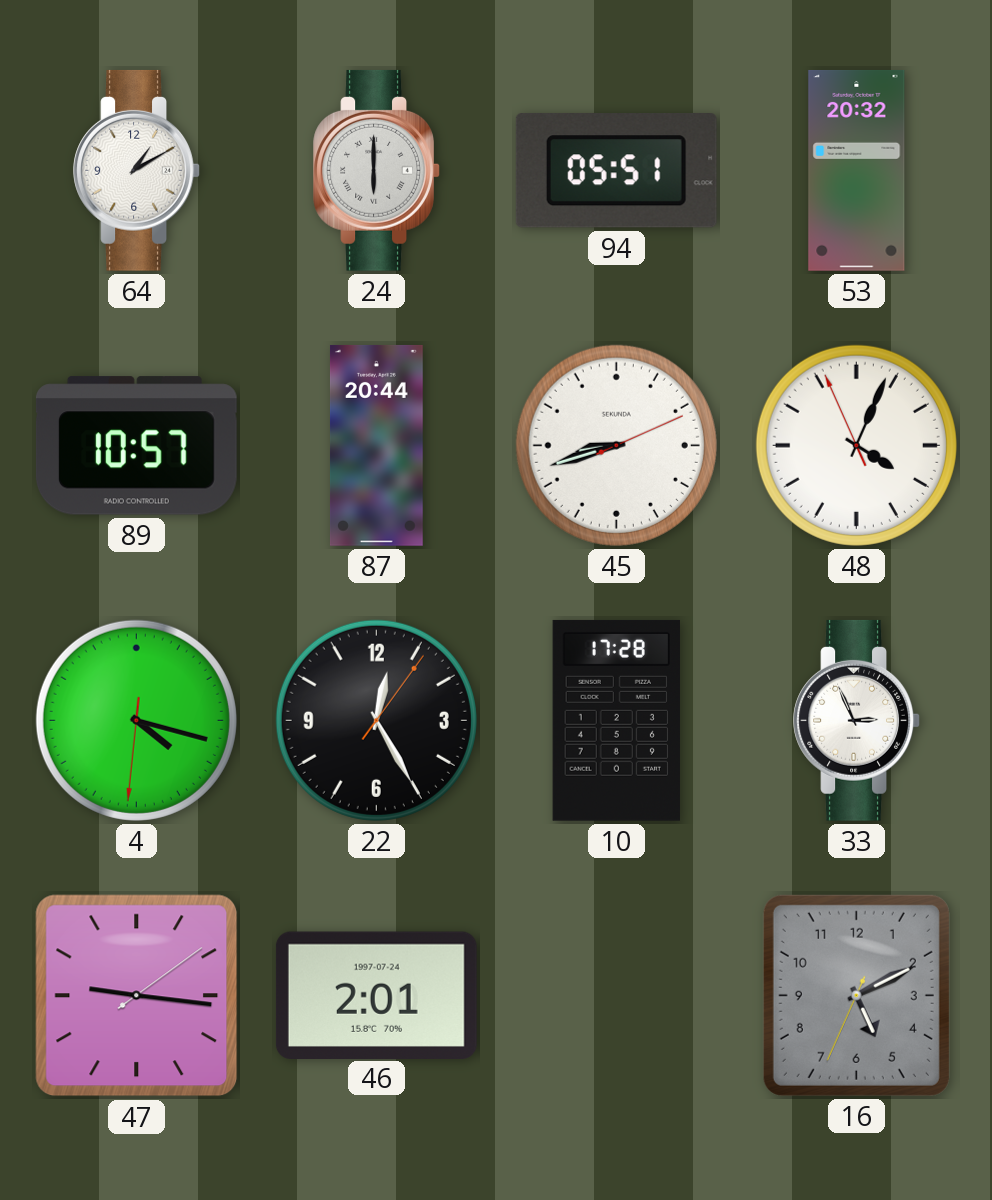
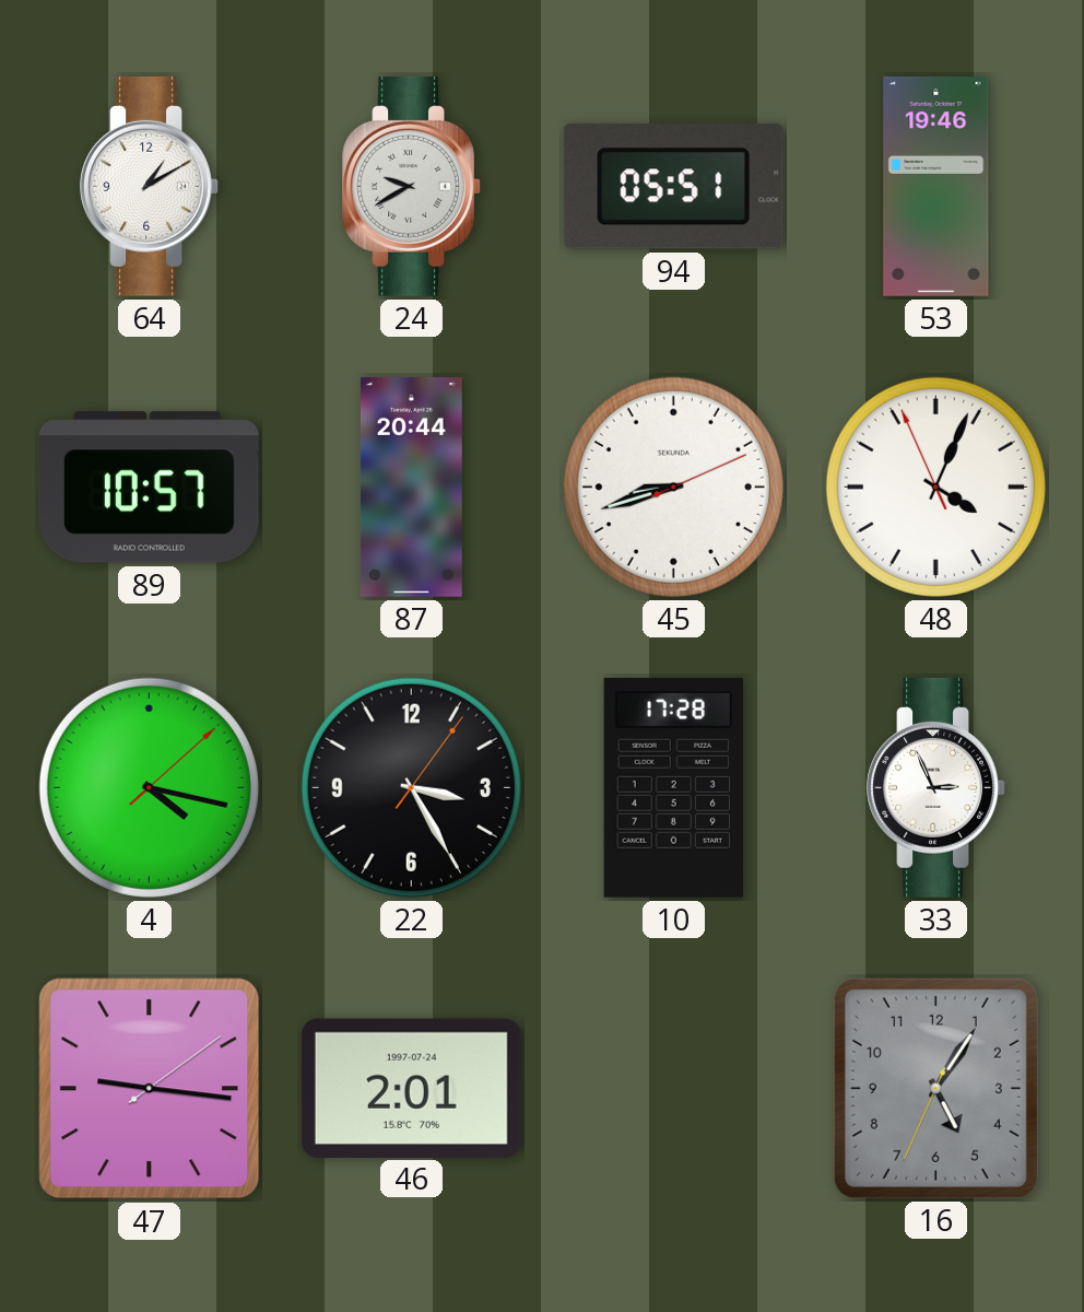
24: 6:00 -> 9:40
53: 20:32 -> 19:46
4: 4:17:31 -> 4:17:08
22: 12:25 -> 3:25
16: 5:10 -> 5:05
